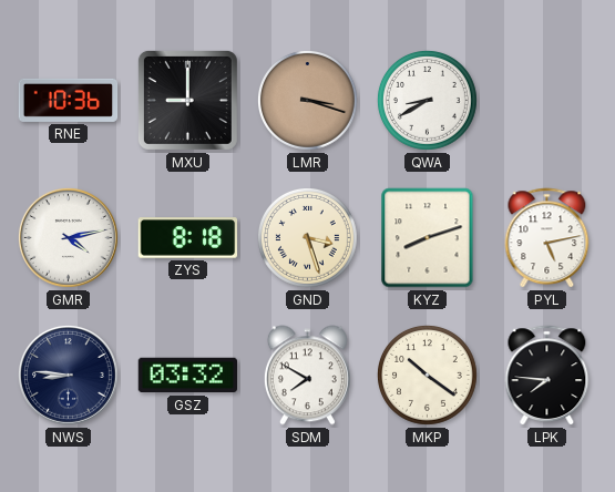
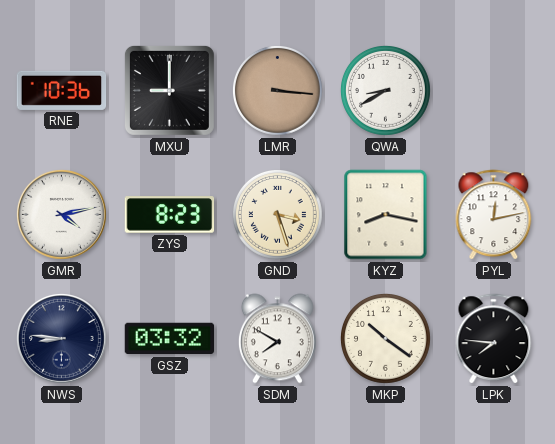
LMR: 3:18 -> 3:16
ZYS: 8:18 -> 8:23
KYZ: 8:12 -> 8:17
PYL: 5:13 -> 12:13
